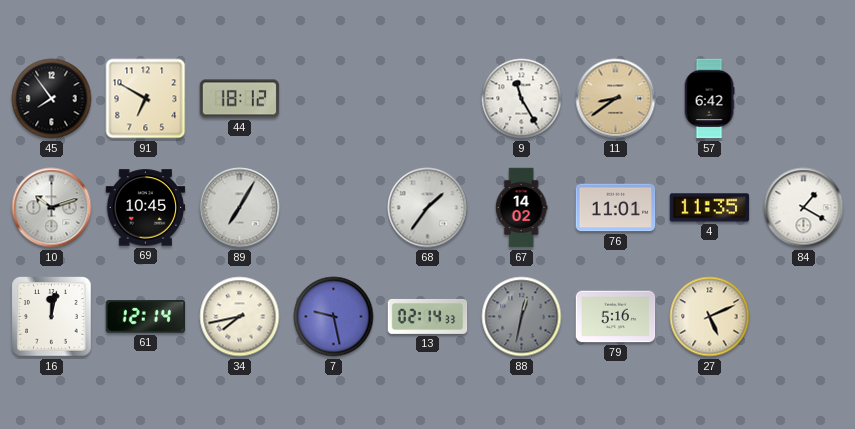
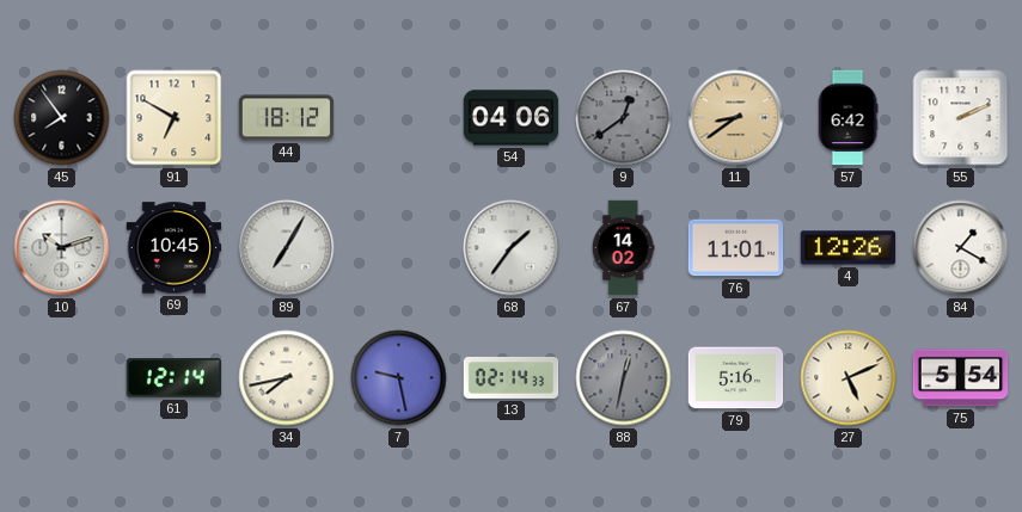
54: none -> 04:06
9: 11:25 -> 12:39
9 dial: white -> grey
55: none -> 2:11
4: 11:35 -> 12:26
16: 12:02 -> none
75: none -> 5:54
